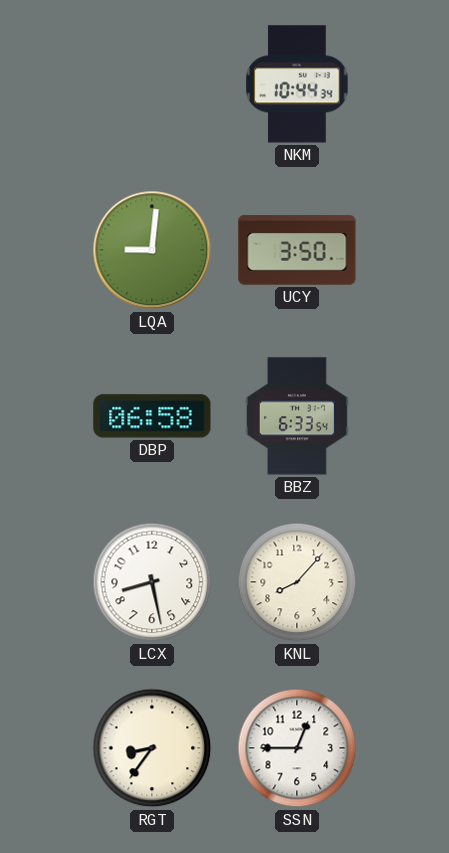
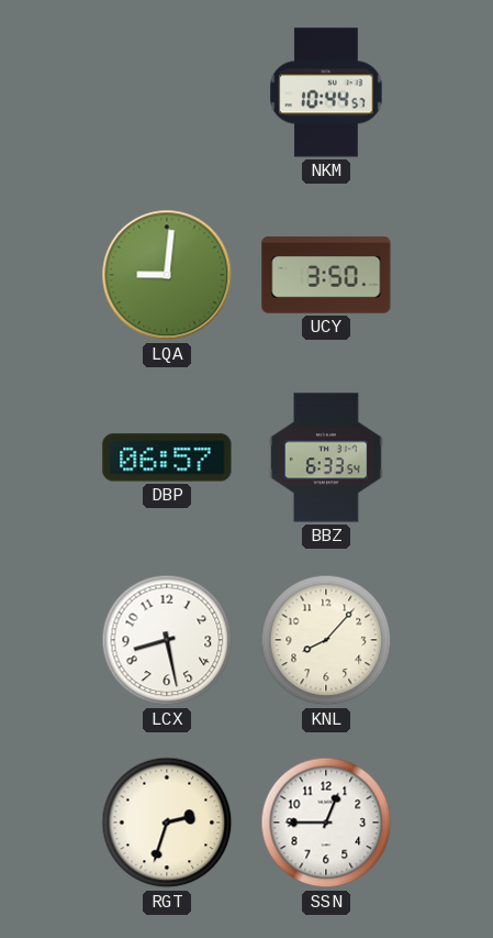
NKM: 10:44:34 -> 10:44:57
DBP: 06:58 -> 06:57
RGT: 8:36 -> 2:33
